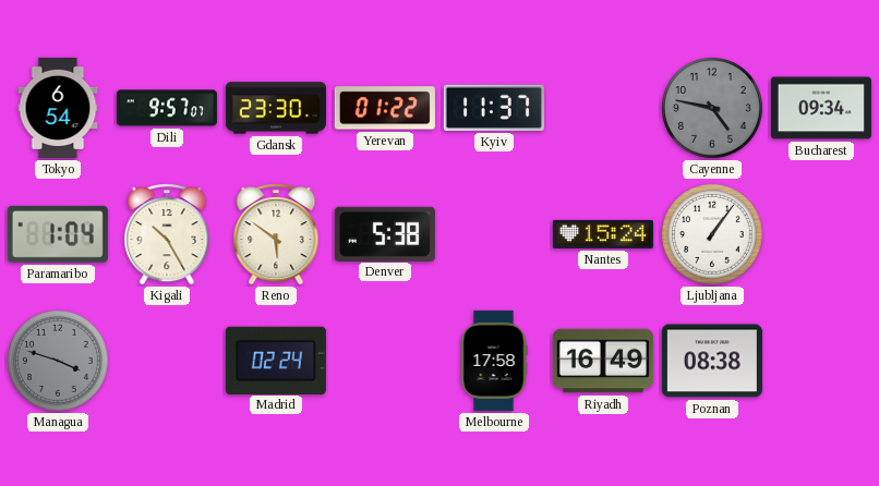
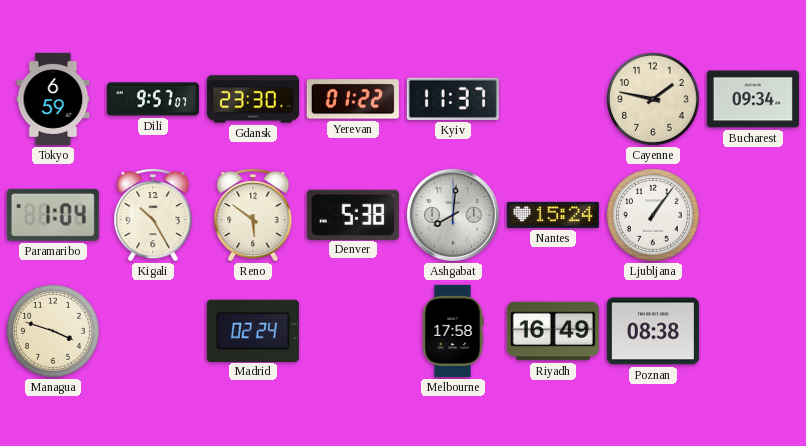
Tokyo: 6:54 -> 6:59
Cayenne: 4:47 -> 1:47
Cayenne dial: grey -> cream
Ashgabat: none -> 8:01
Managua dial: grey -> cream
